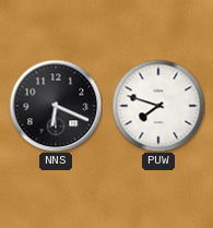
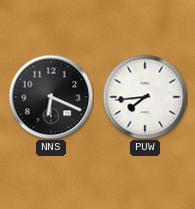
PUW: 7:48 -> 7:44
